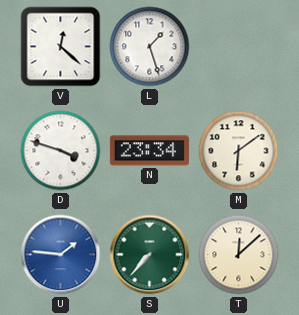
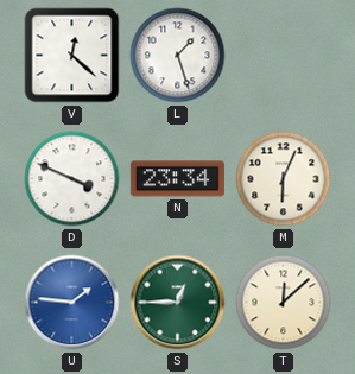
D: 3:48 -> 3:49
M: 6:09 -> 6:04
S: 7:37 -> 12:45
